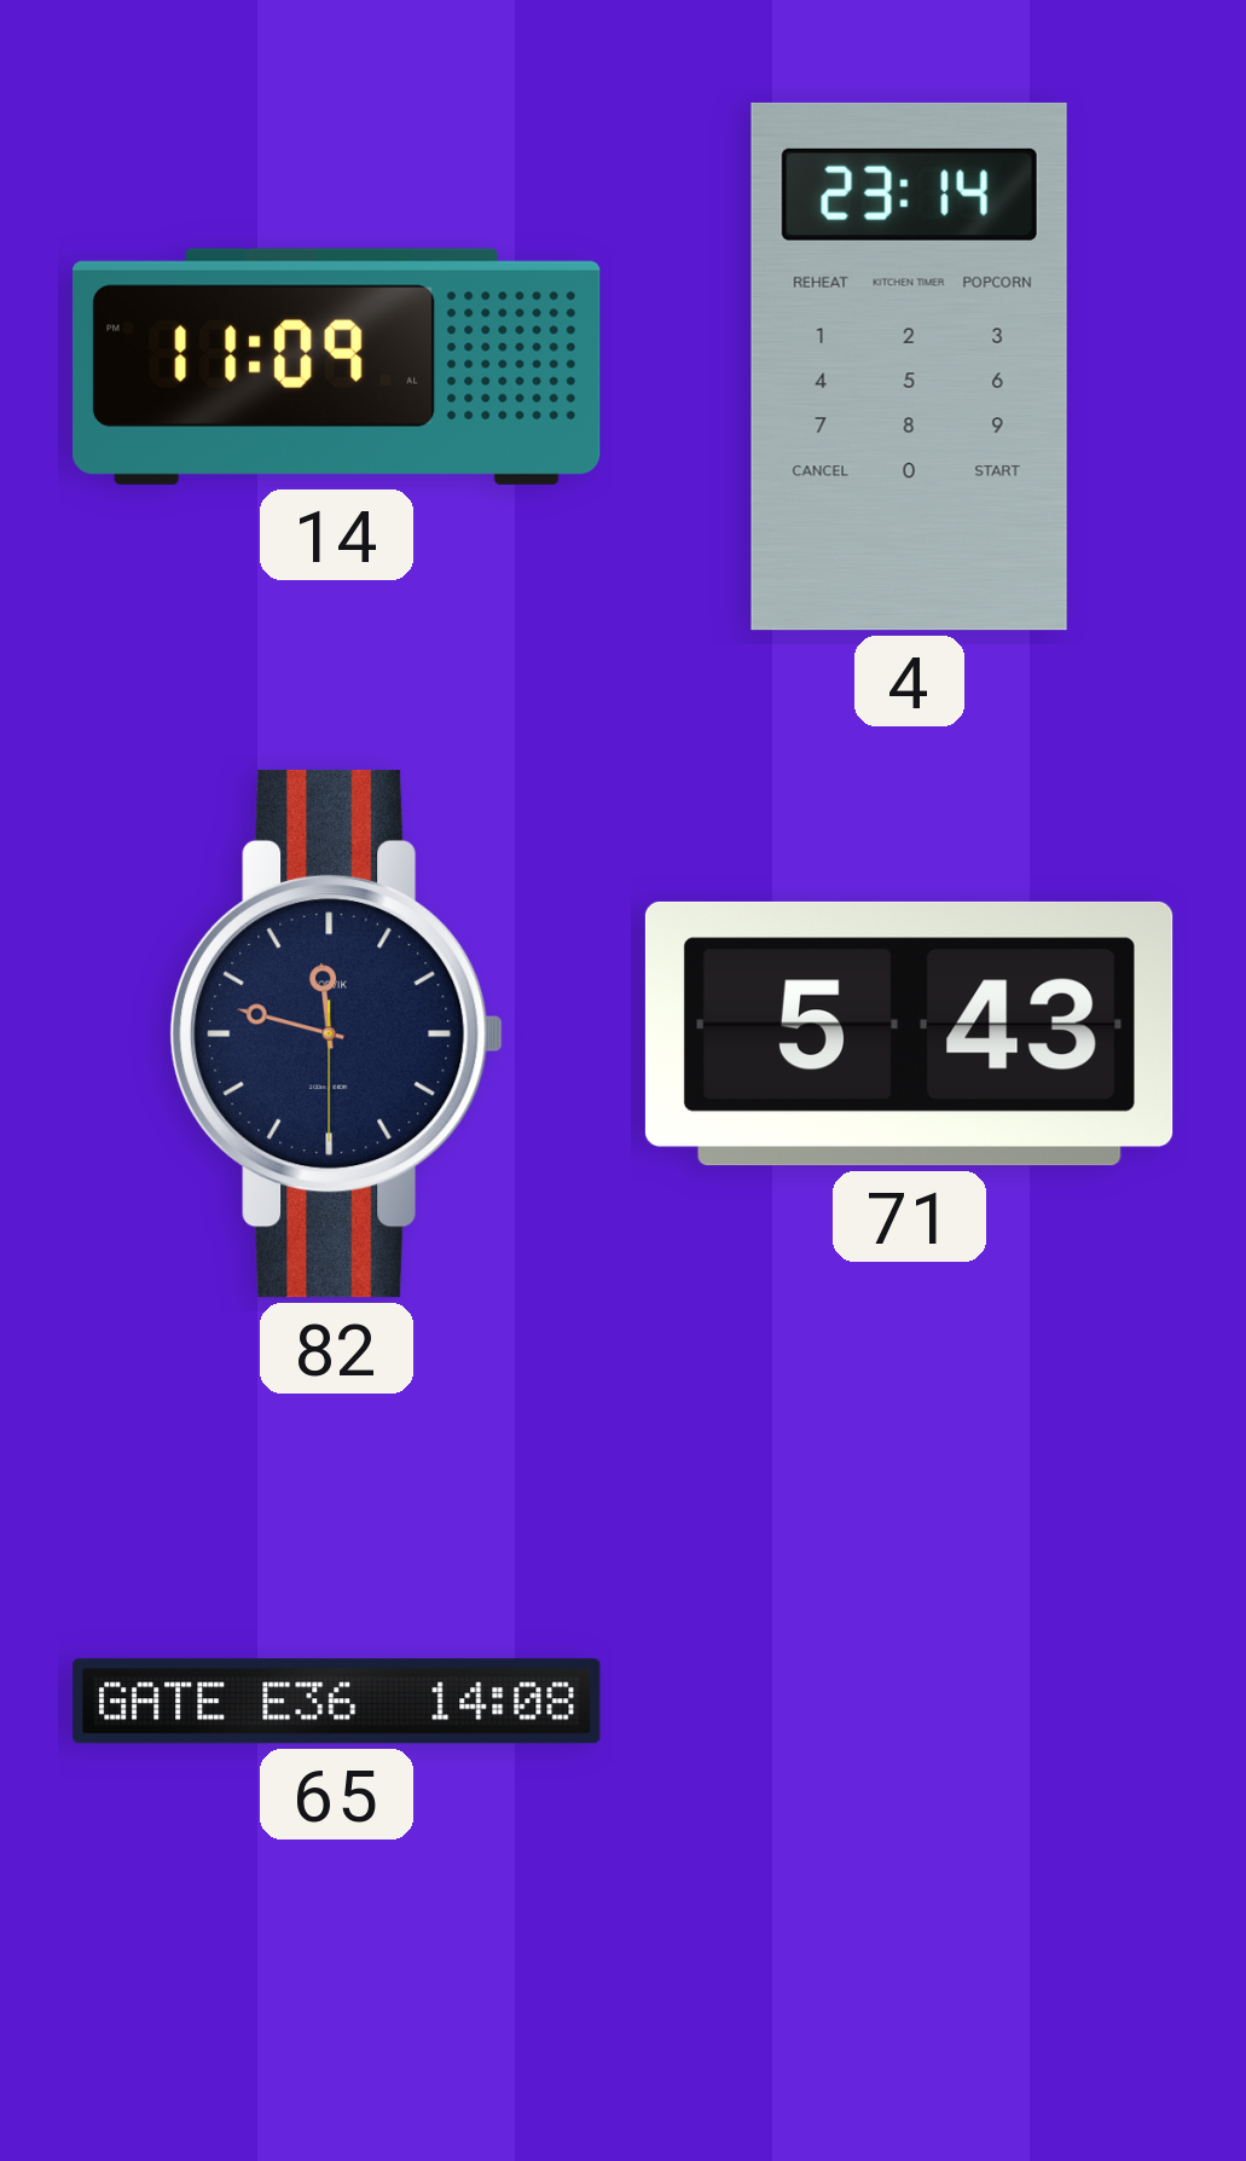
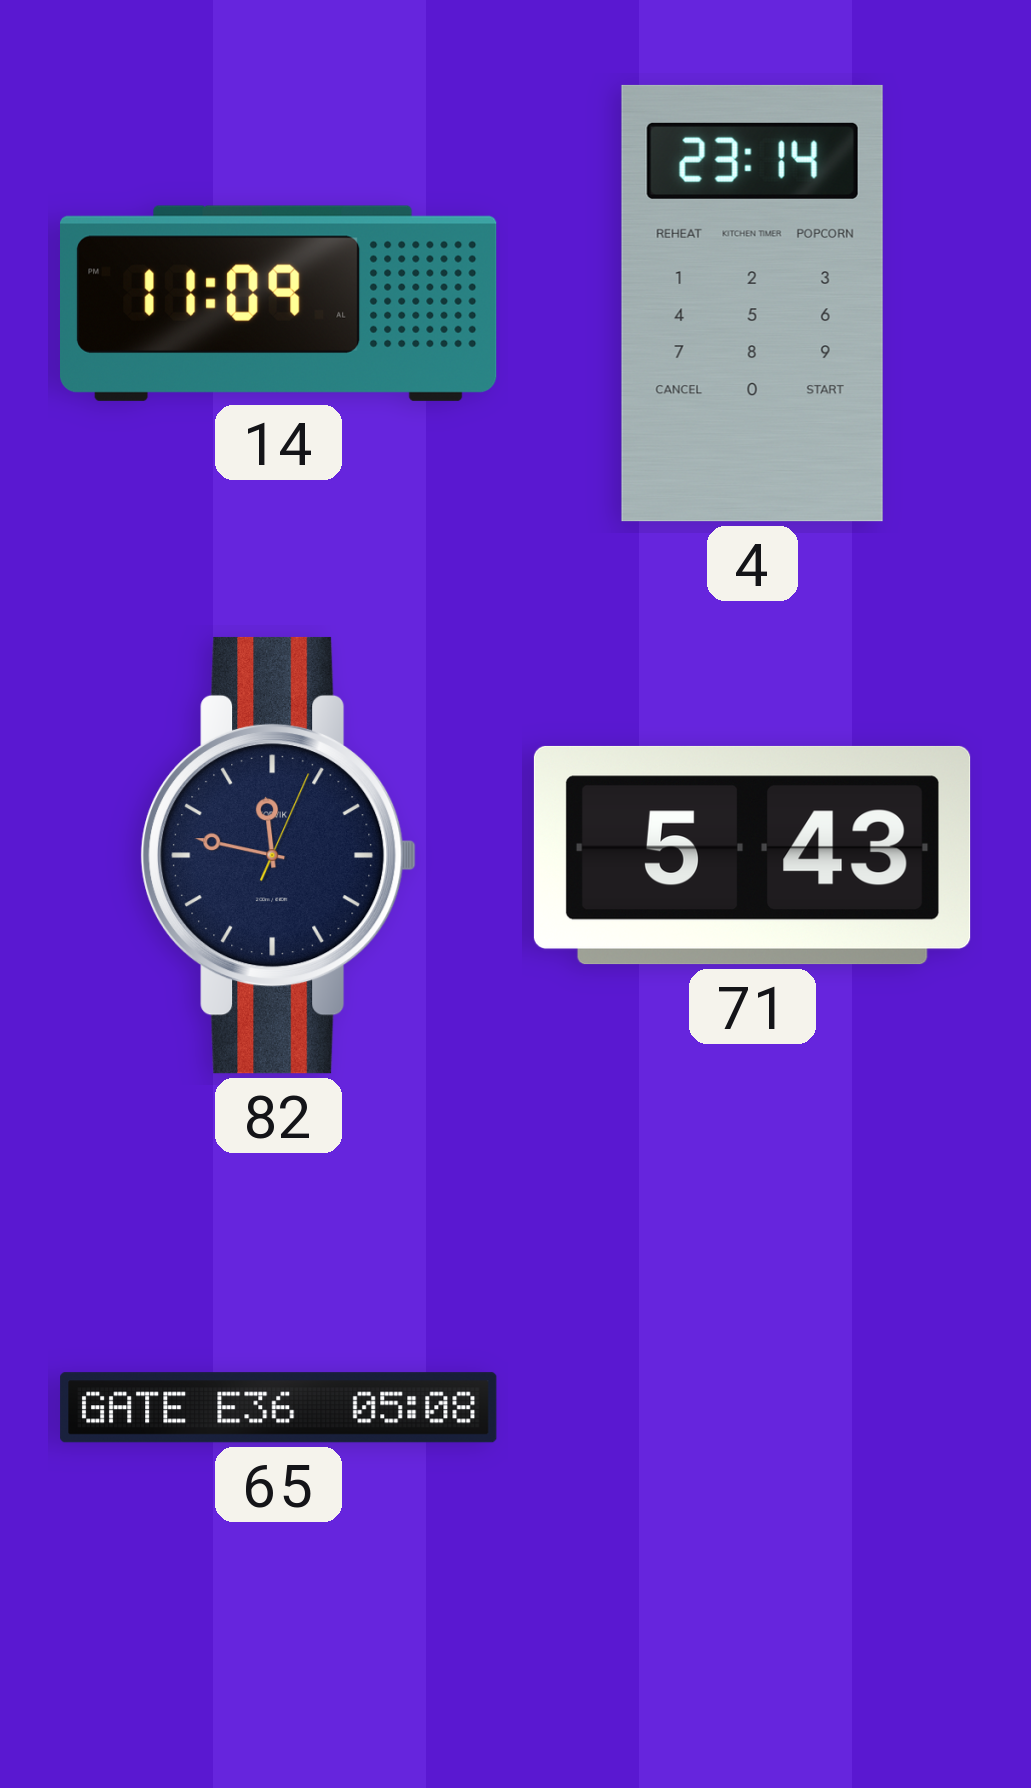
82: 11:47:30 -> 11:47:04
65: 14:08 -> 05:08
